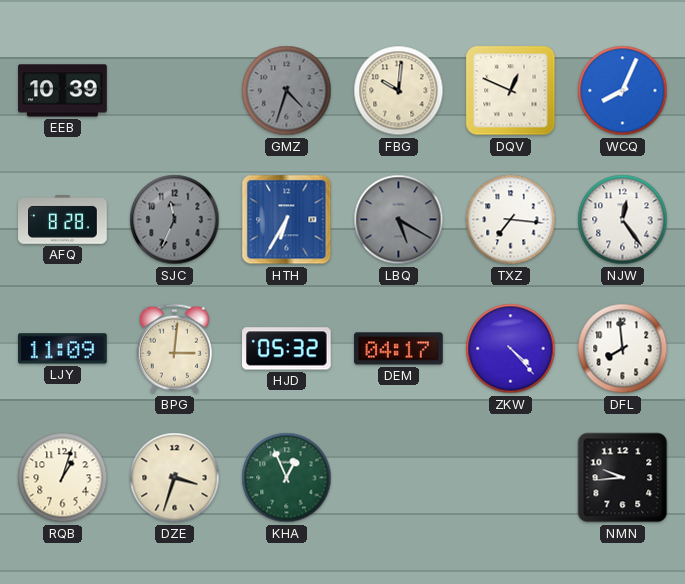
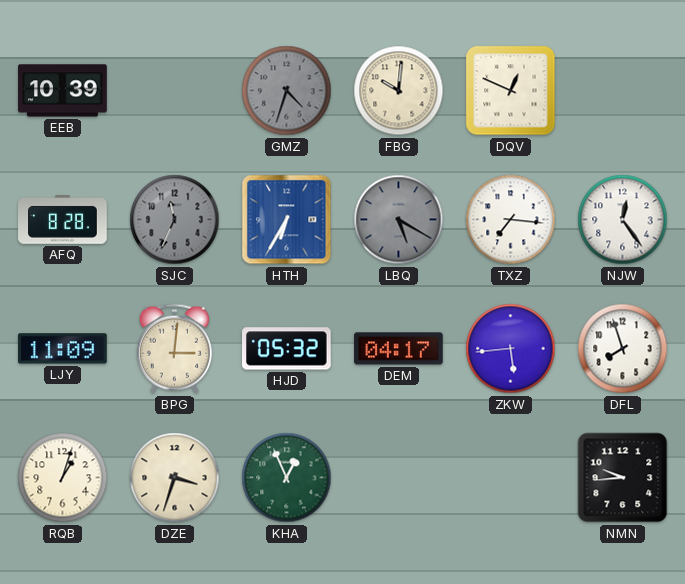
WCQ: 8:04 -> none
ZKW: 4:23 -> 5:44
DFL: 7:59 -> 7:57
